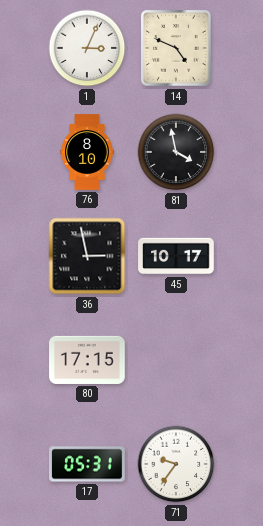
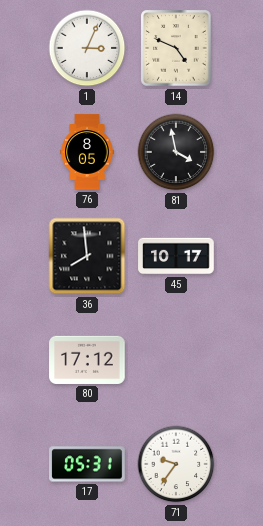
76: 8:10 -> 8:05
36: 2:58 -> 7:59
80: 17:15 -> 17:12
